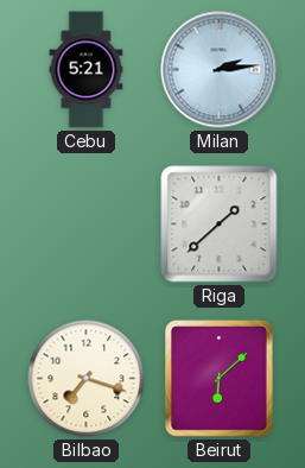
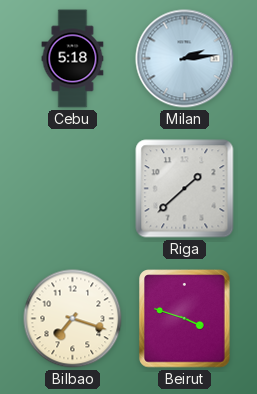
Cebu: 5:21 -> 5:18
Beirut: 6:08 -> 3:48
